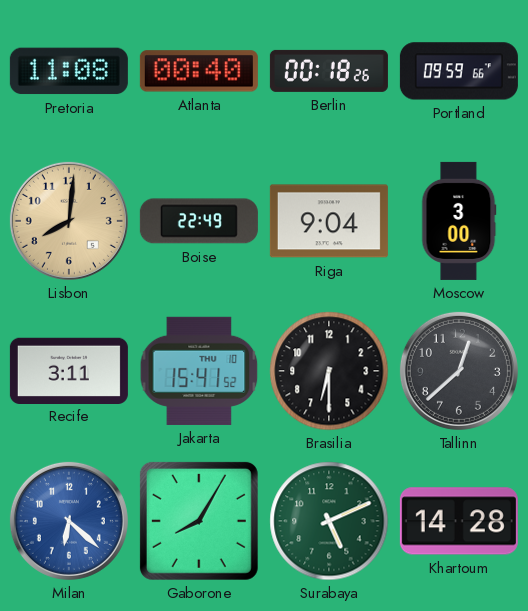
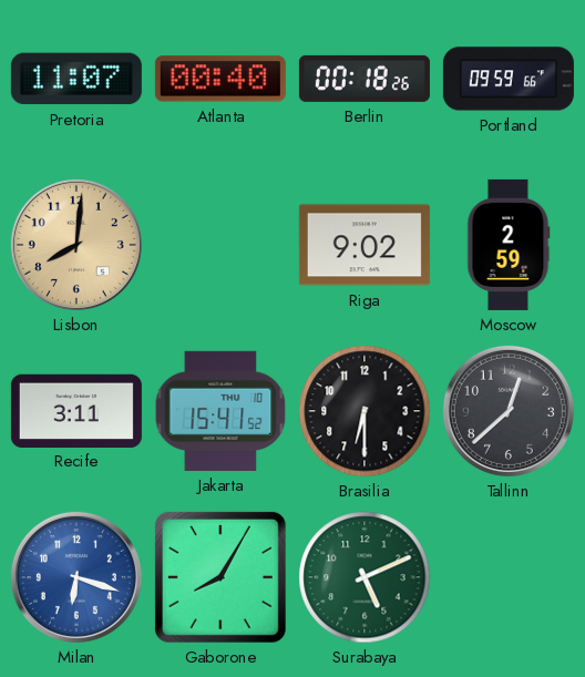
Pretoria: 11:08 -> 11:07
Boise: 22:49 -> none
Riga: 9:04 -> 9:02
Moscow: 3:00 -> 2:59
Milan: 6:22 -> 6:18
Khartoum: 14:28 -> none
